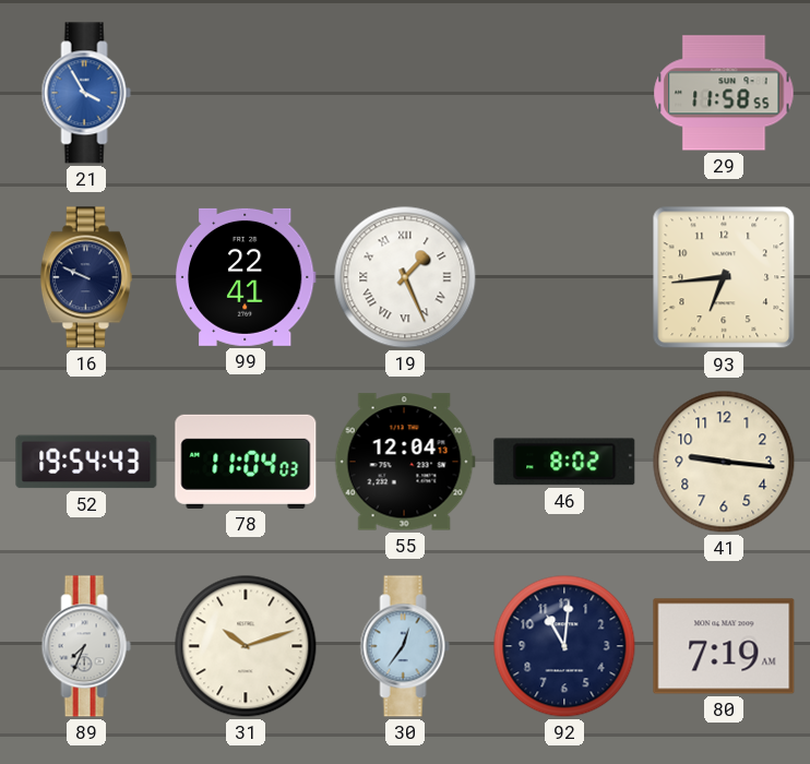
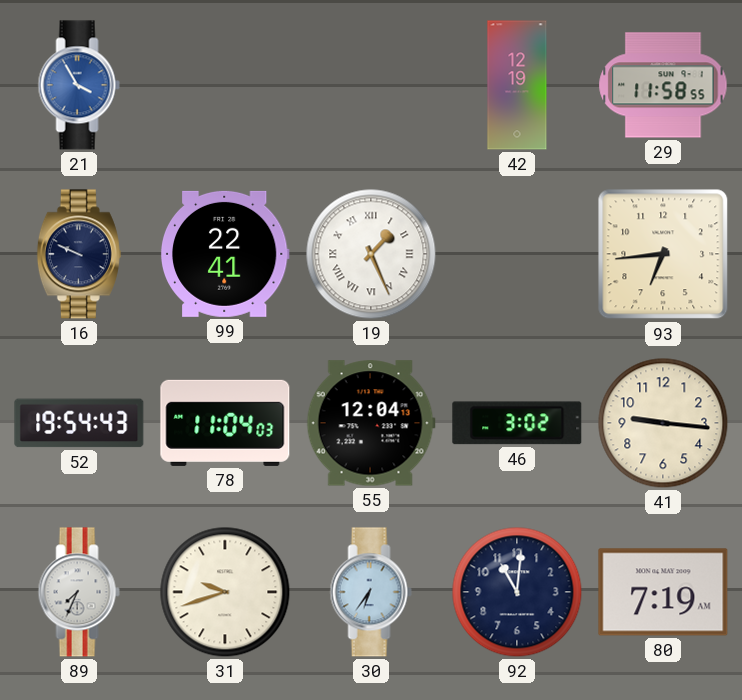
42: none -> 12:19
46: 8:02 -> 3:02
31: 10:12 -> 9:42
30: 12:36 -> 6:36
